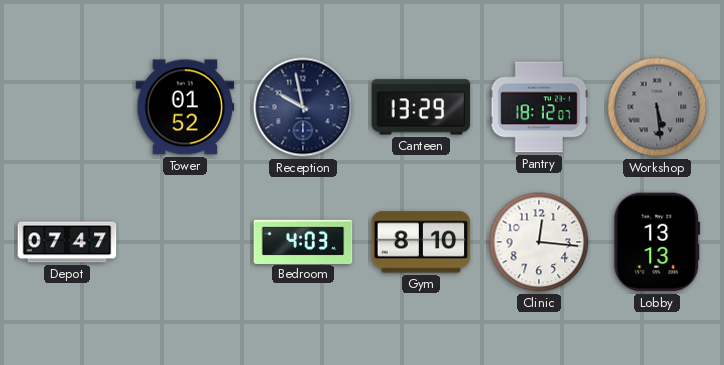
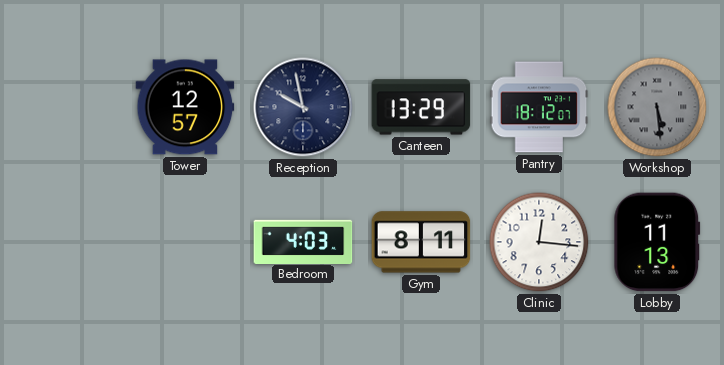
Tower: 01:52 -> 12:57
Depot: 07:47 -> none
Gym: 8:10 -> 8:11
Lobby: 13:13 -> 11:13
